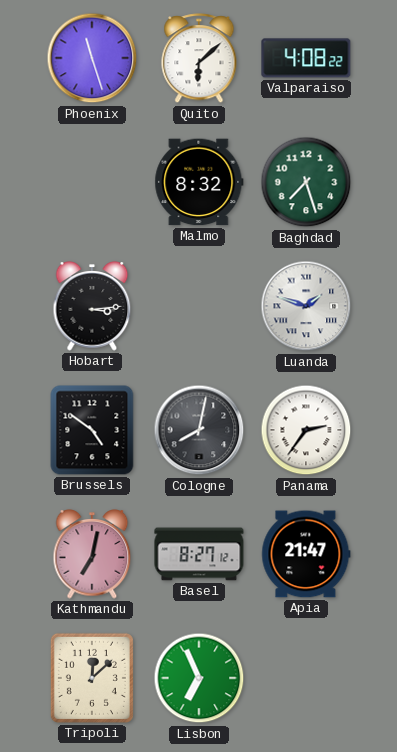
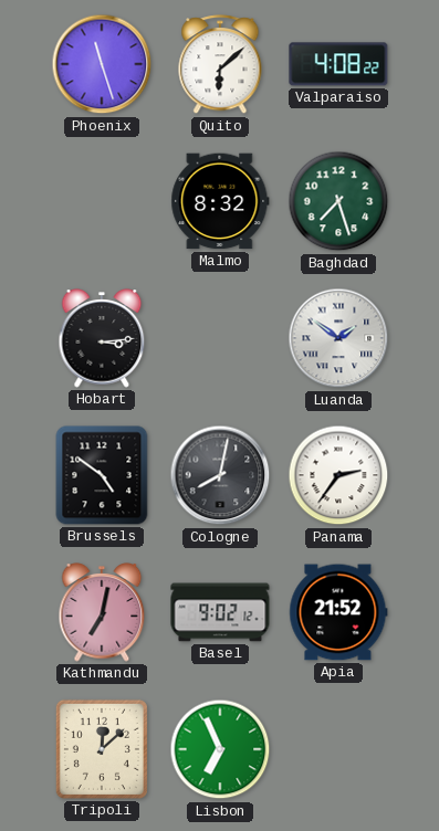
Luanda: 1:48 -> 1:51
Basel: 8:27 -> 9:02
Apia: 21:47 -> 21:52
